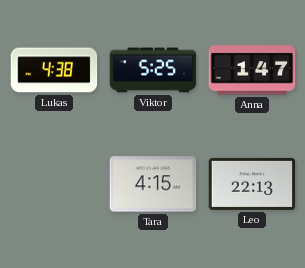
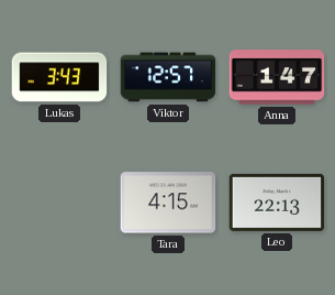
Lukas: 4:38 -> 3:43
Viktor: 5:25 -> 12:57
